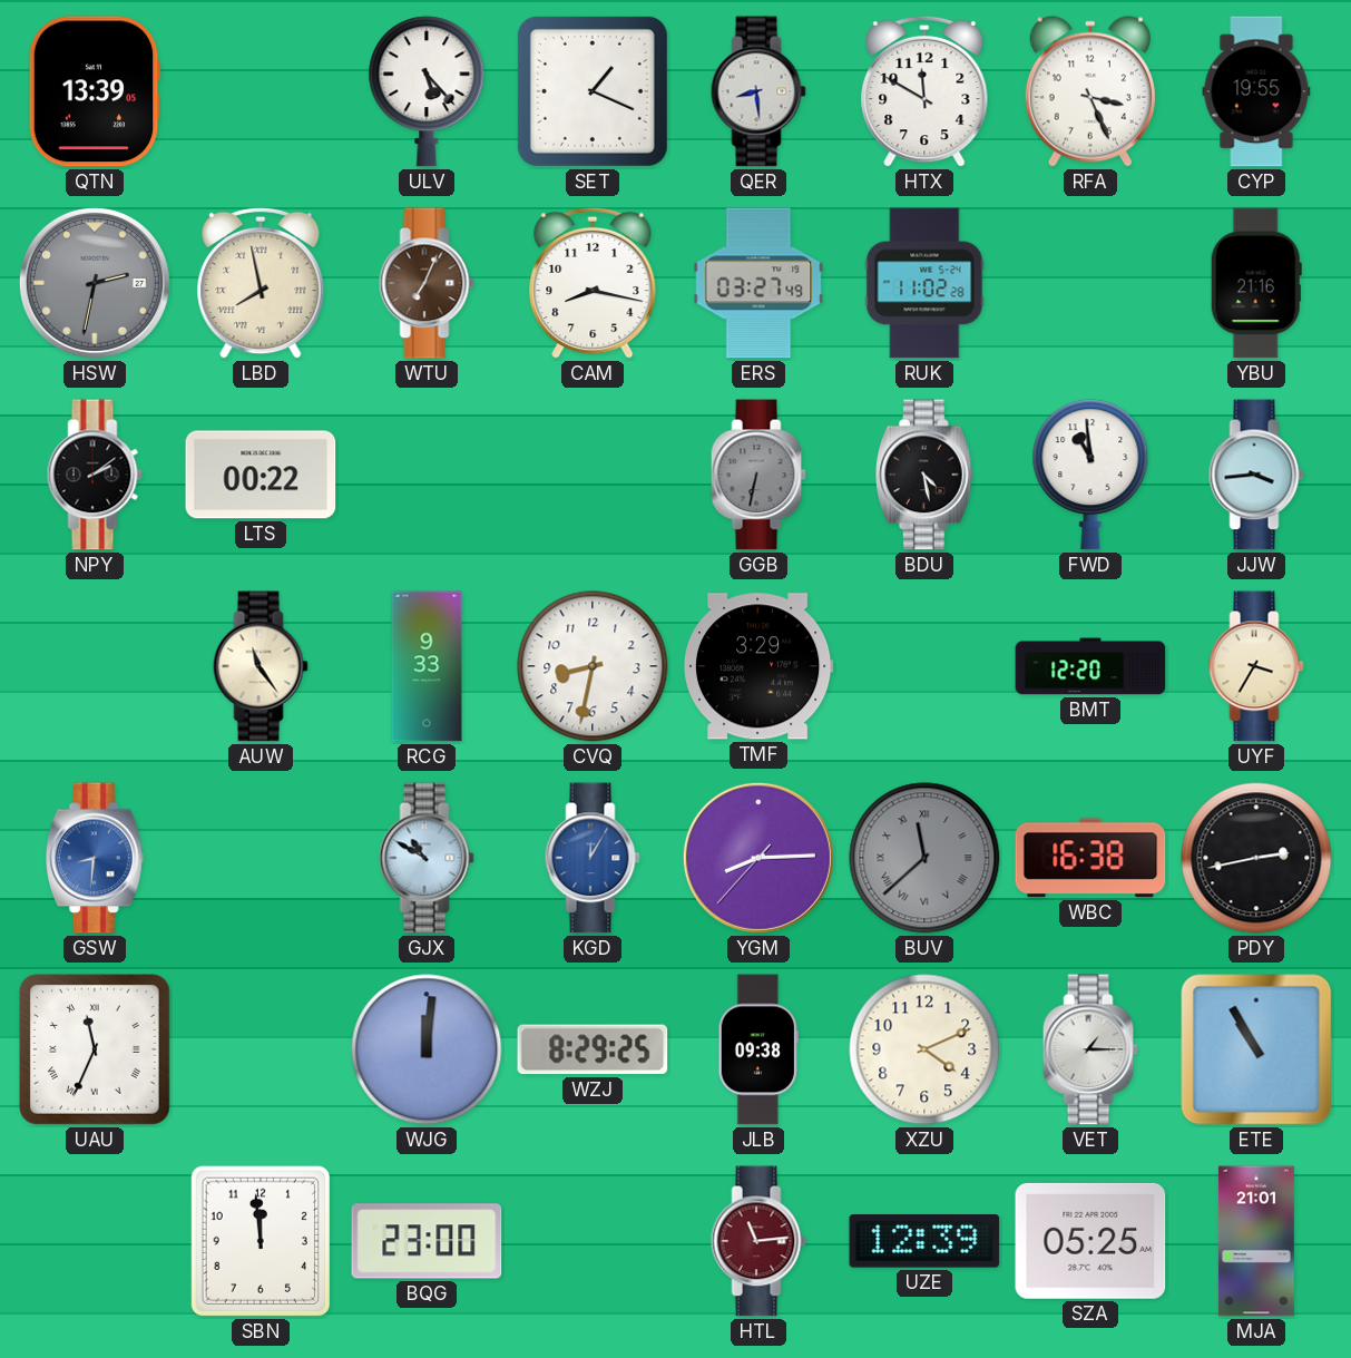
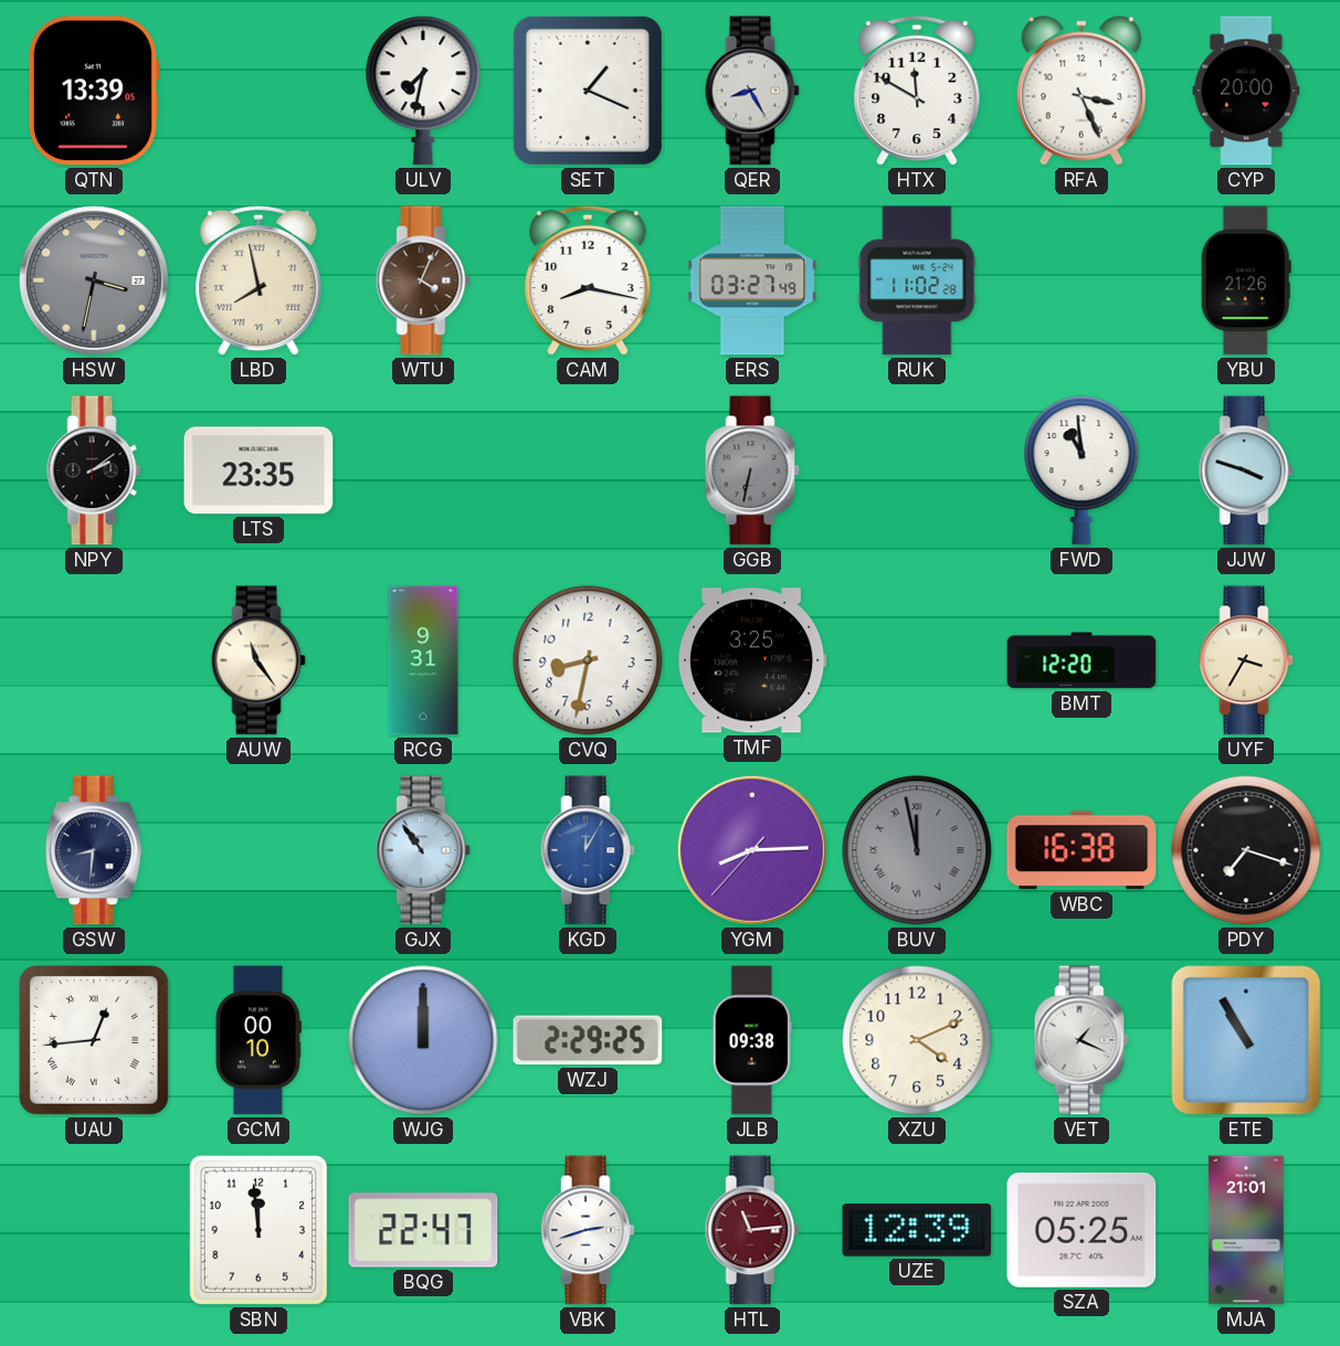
ULV: 5:23 -> 7:32
QER: 8:29 -> 8:25
CYP: 19:55 -> 20:00
HSW: 2:32 -> 3:32
WTU: 7:04 -> 4:04
YBU: 21:16 -> 21:26
LTS: 00:22 -> 23:35
BDU: 4:28 -> none
JJW: 3:44 -> 3:48
RCG: 9:33 -> 9:31
TMF: 3:29 -> 3:25
GSW dial: blue -> navy
GJX: 10:50 -> 10:54
BUV: 11:38 -> 11:58
PDY: 2:43 -> 7:18
UAU: 11:34 -> 12:44
GCM: none -> 00:10
WJG: 12:01 -> 12:00
WZJ: 8:29 -> 2:29
VET: 1:15 -> 1:19
BQG: 23:00 -> 22:47
VBK: none -> 2:42
